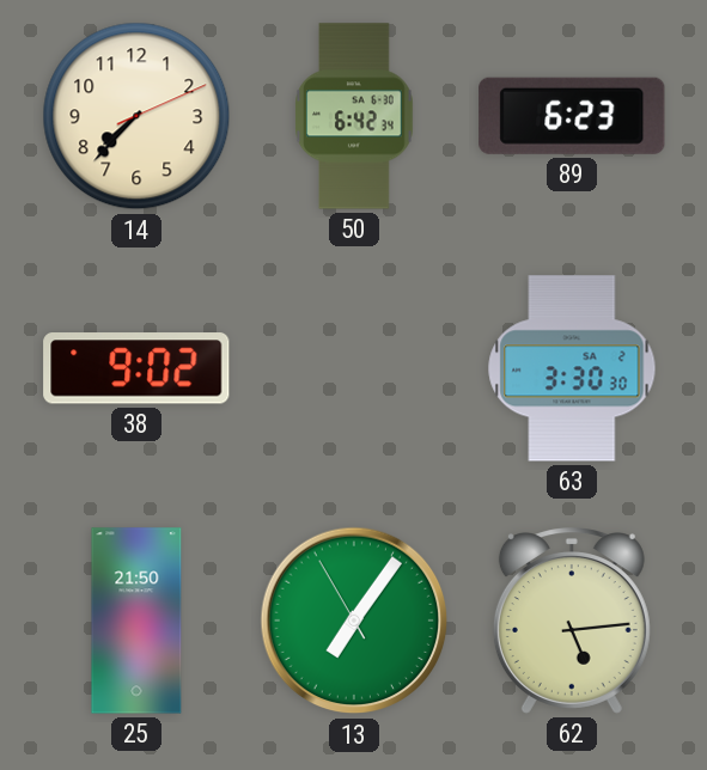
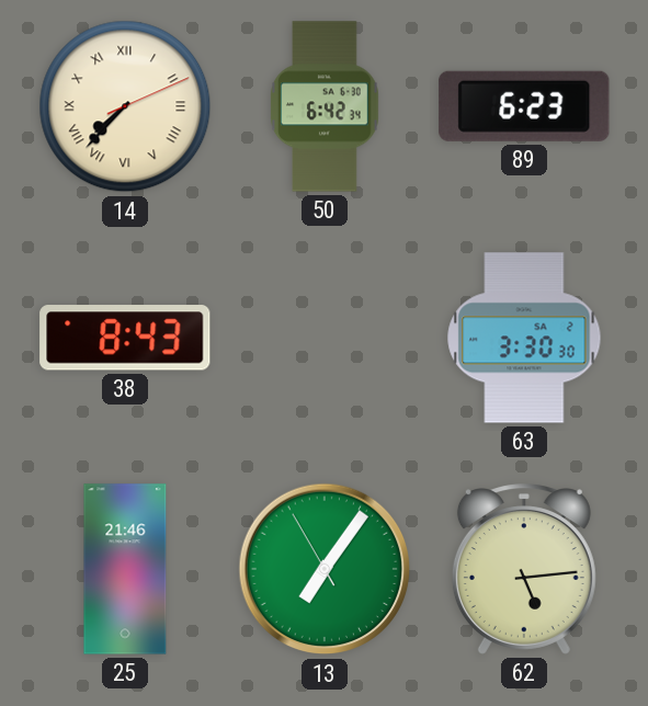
14 numerals: Arabic -> Roman
38: 9:02 -> 8:43
25: 21:50 -> 21:46
